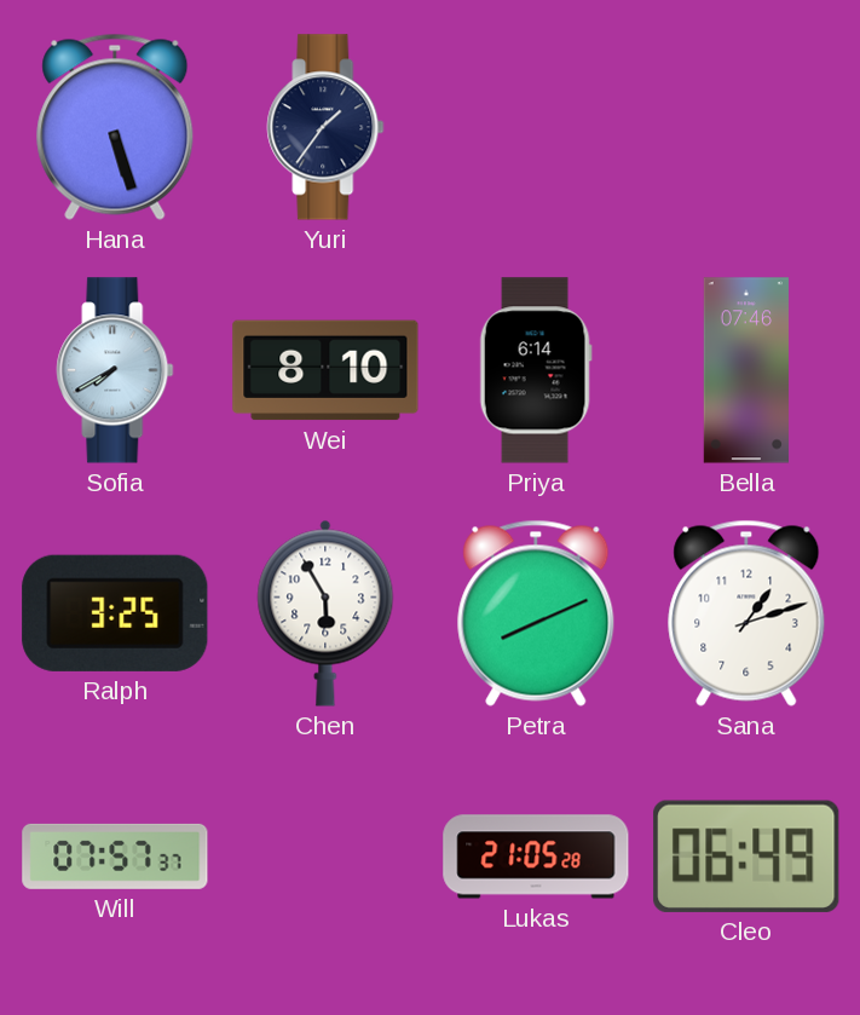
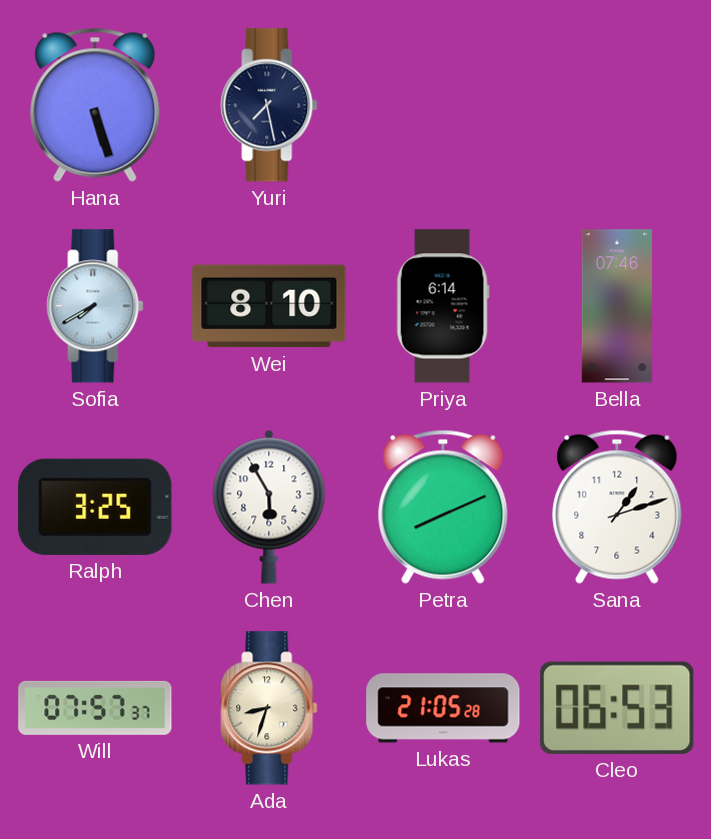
Yuri: 1:36 -> 7:28
Ada: none -> 8:33
Cleo: 06:49 -> 06:53
